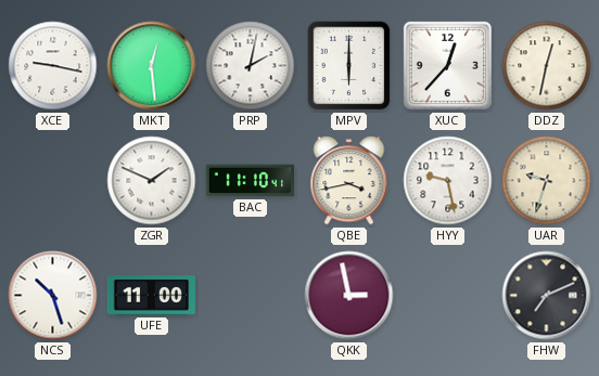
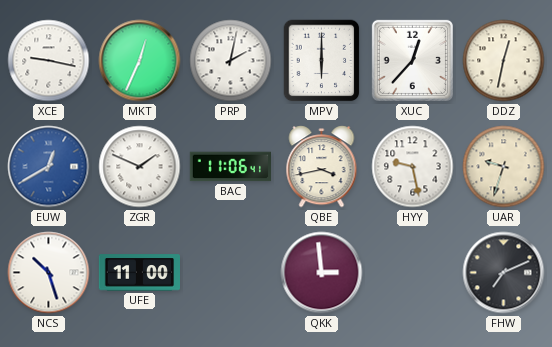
MKT: 12:29 -> 12:34
EUW: none -> 12:40
BAC: 11:10 -> 11:06
QKK: 2:58 -> 2:59
